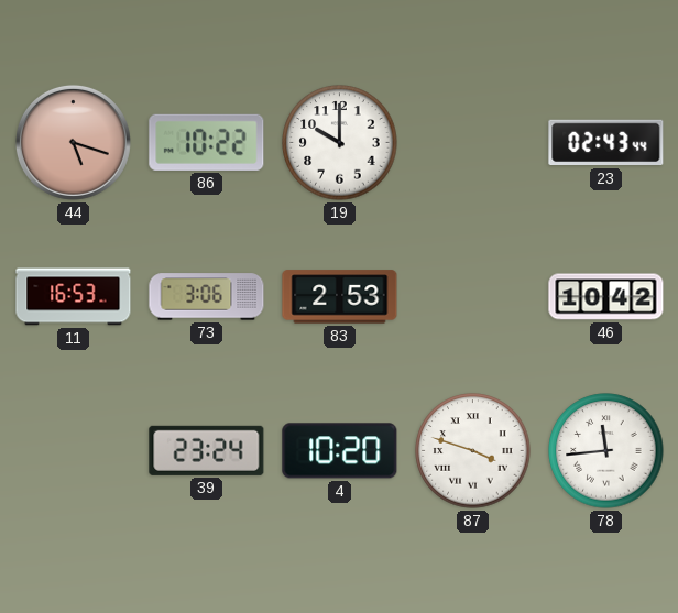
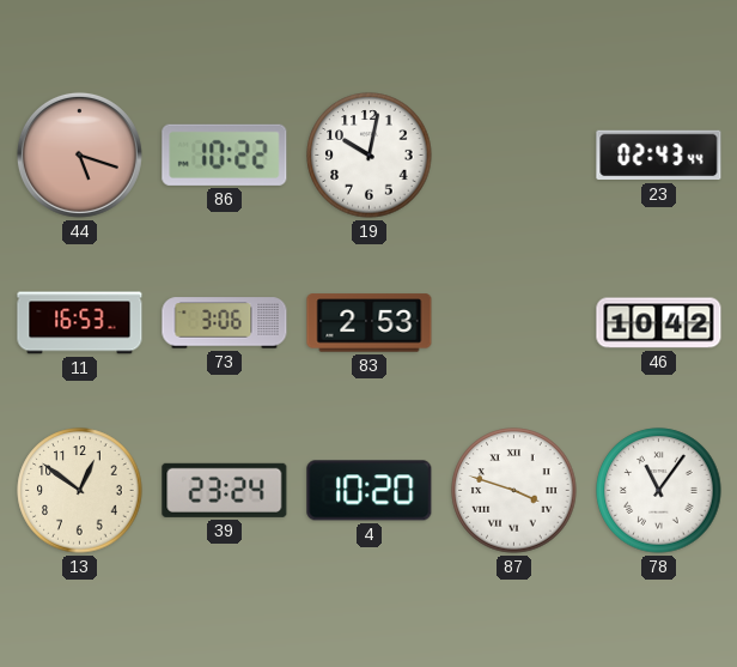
19: 10:00 -> 10:02
13: none -> 12:51
78: 11:44 -> 11:06
